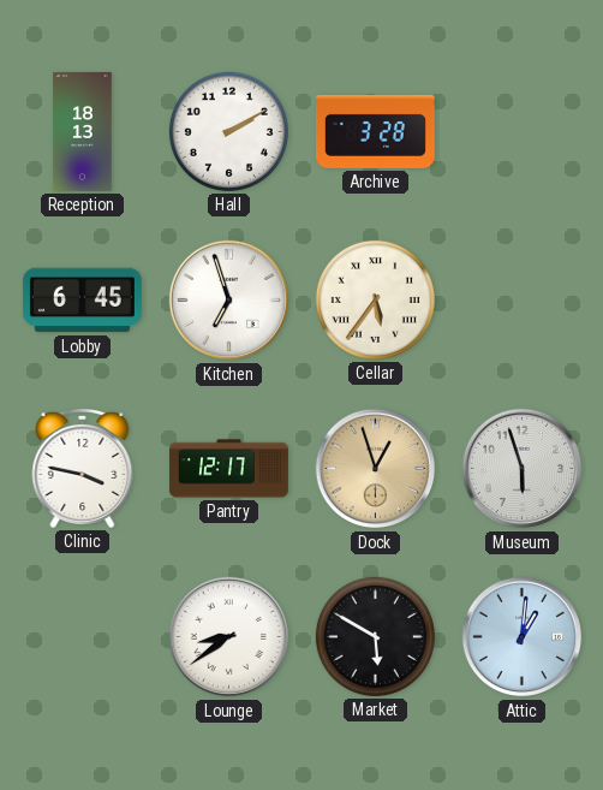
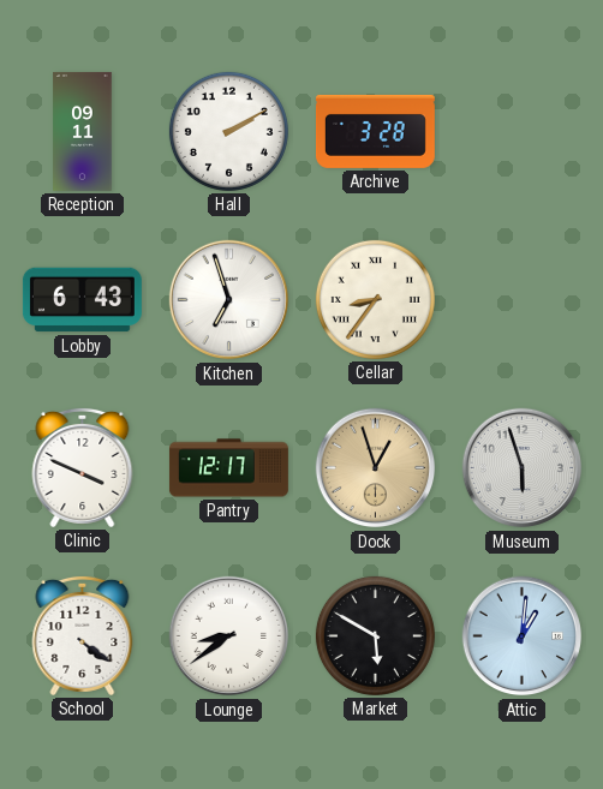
Reception: 18:13 -> 09:11
Lobby: 6:45 -> 6:43
Cellar: 5:36 -> 8:36
Clinic: 3:47 -> 3:49
School: none -> 4:21
